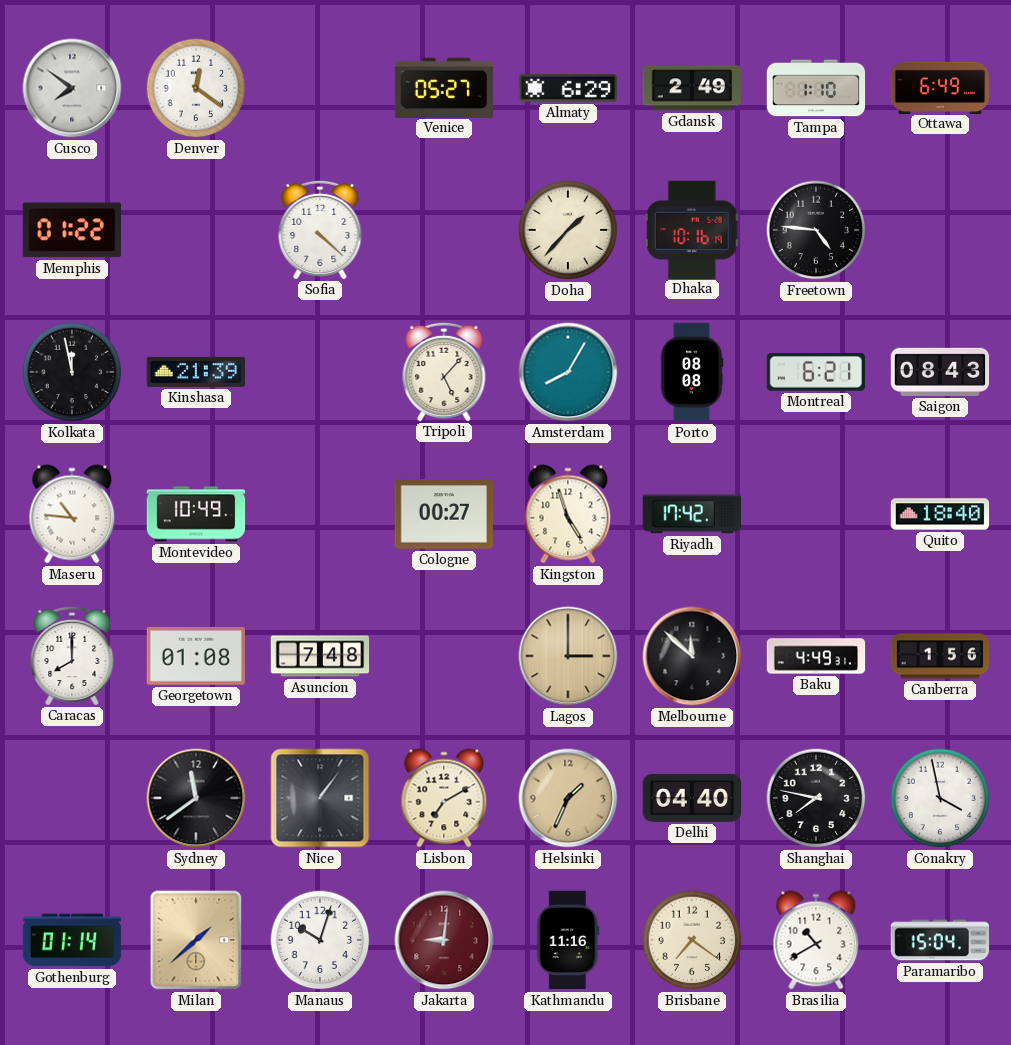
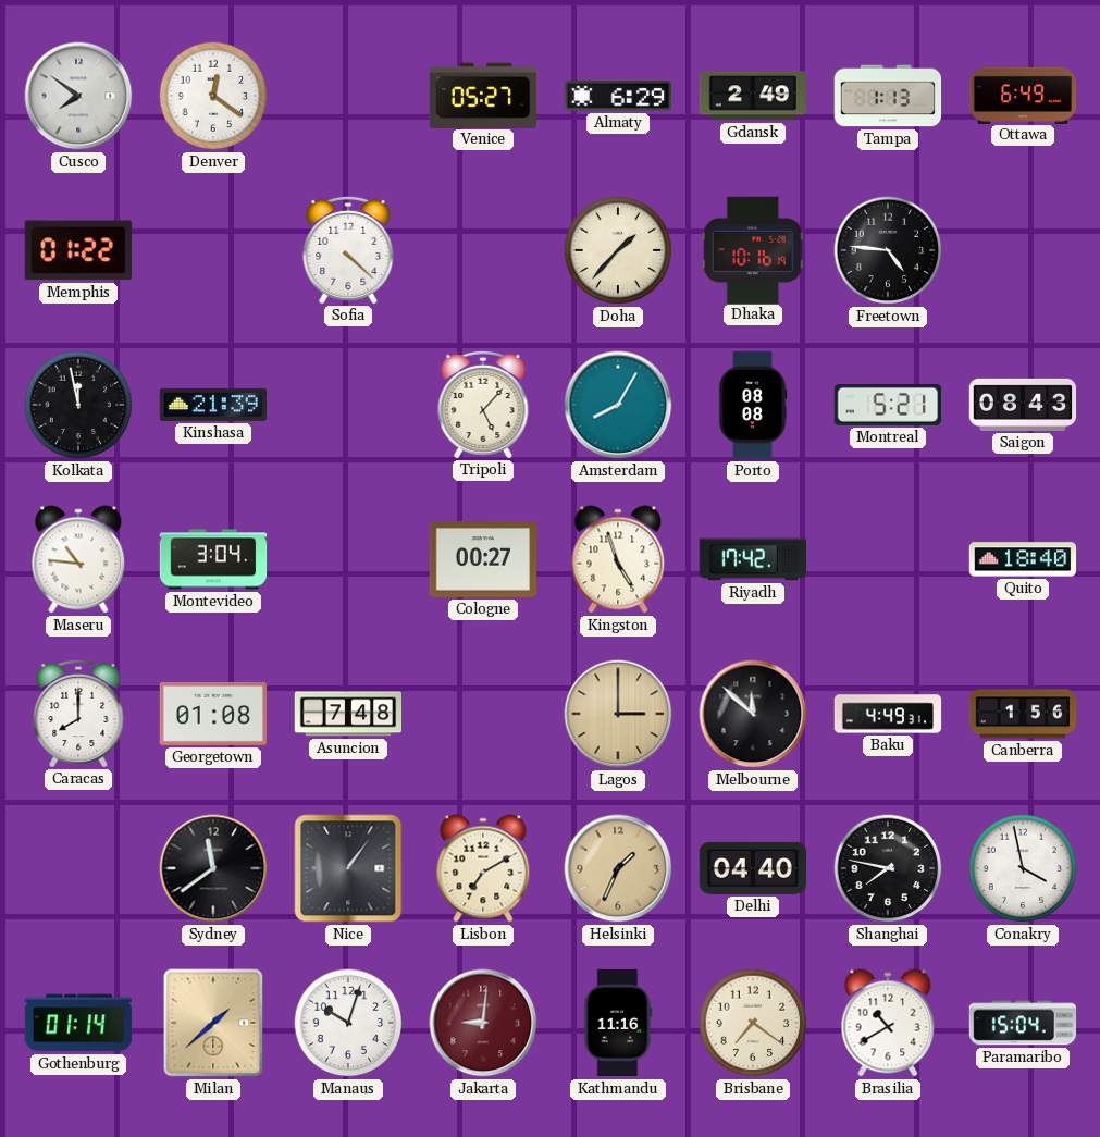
Tampa: 1:10 -> 1:13
Montreal: 6:21 -> 5:21
Montevideo: 10:49 -> 3:04
